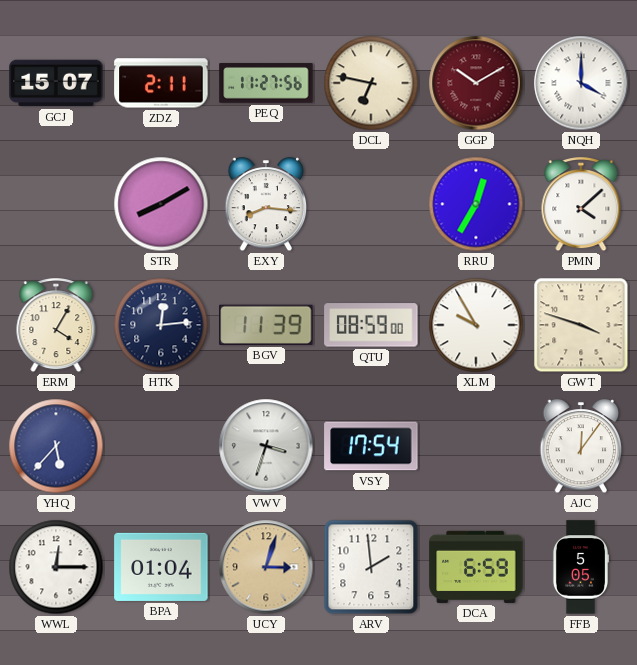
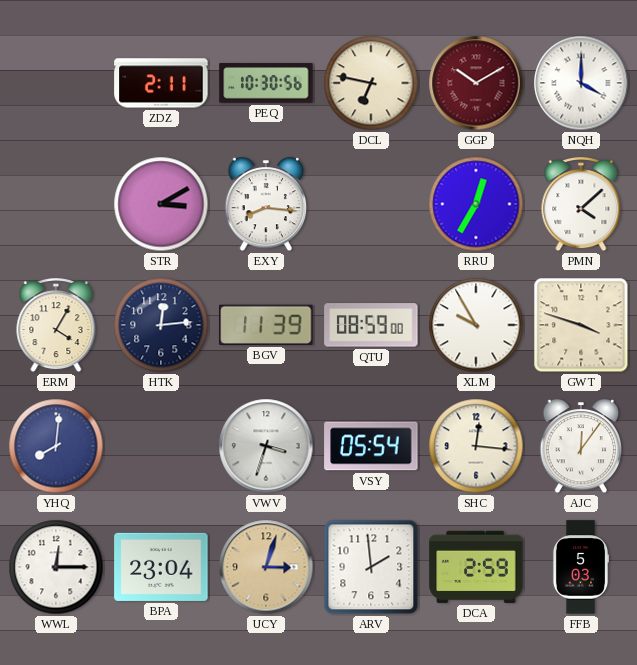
GCJ: 15:07 -> none
PEQ: 11:27 -> 10:30
STR: 8:10 -> 3:10
YHQ: 5:37 -> 8:01
VSY: 17:54 -> 05:54
SHC: none -> 12:16
BPA: 01:04 -> 23:04
DCA: 6:59 -> 2:59
FFB: 5:05 -> 5:03
